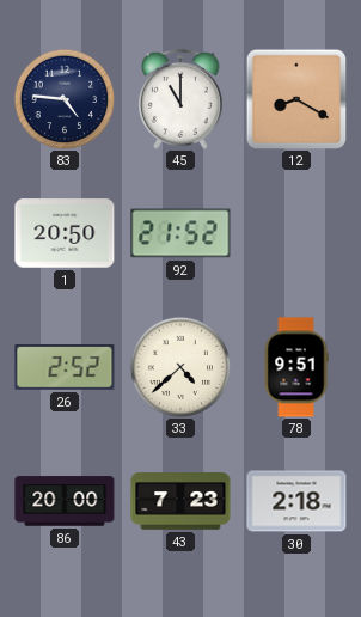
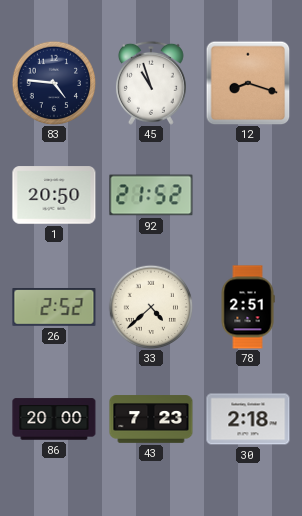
45: 11:00 -> 10:57
12: 8:20 -> 8:18
78: 9:51 -> 2:51
